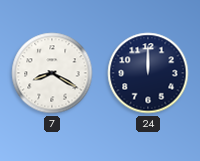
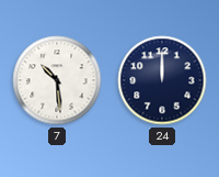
7: 8:20 -> 10:29
